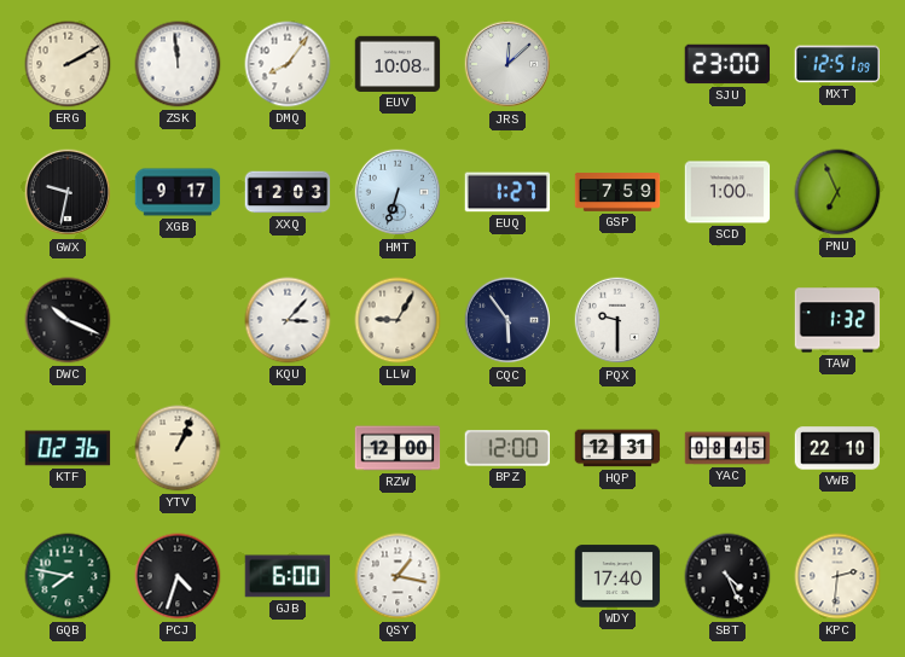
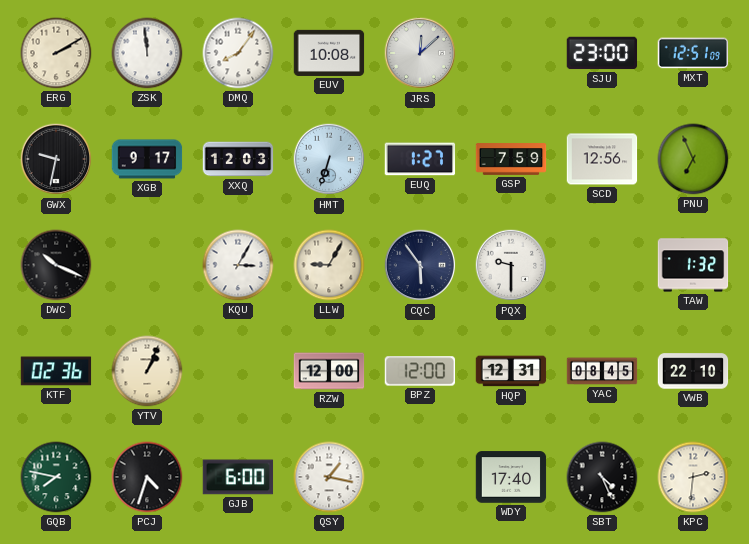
SCD: 1:00 -> 12:56
KQU: 3:07 -> 3:05
